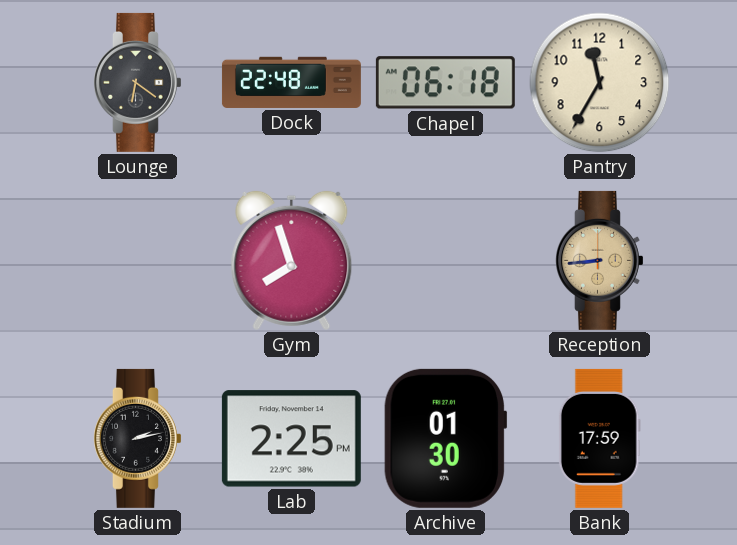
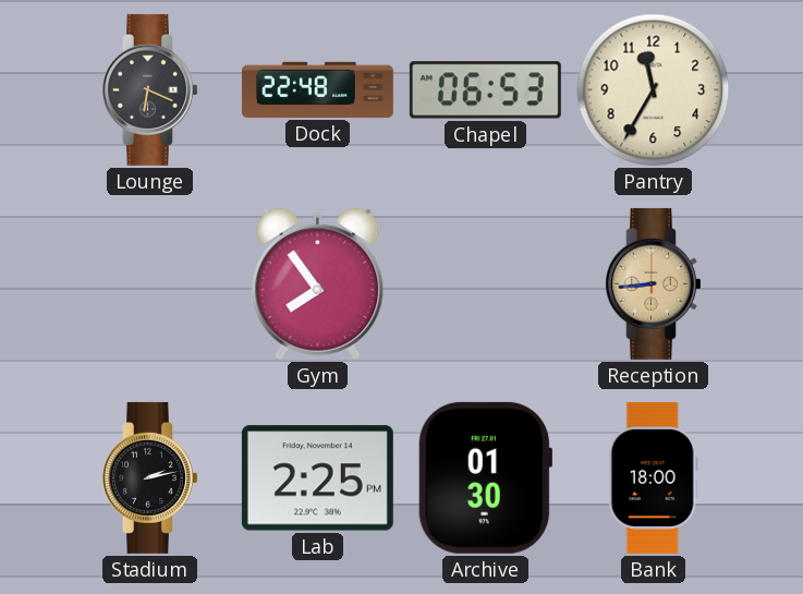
Lounge: 6:21 -> 6:19
Chapel: 06:18 -> 06:53
Gym: 7:57 -> 7:54
Bank: 17:59 -> 18:00
